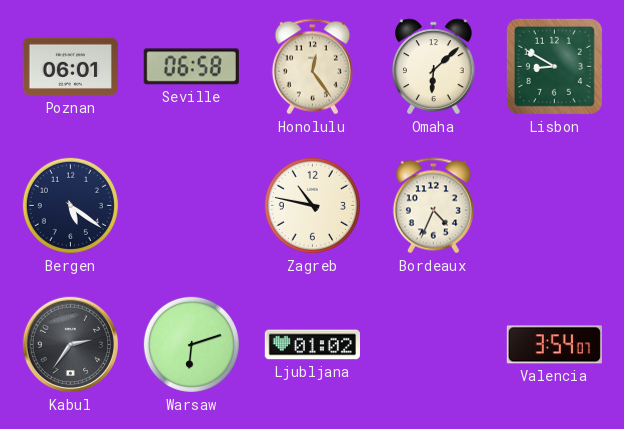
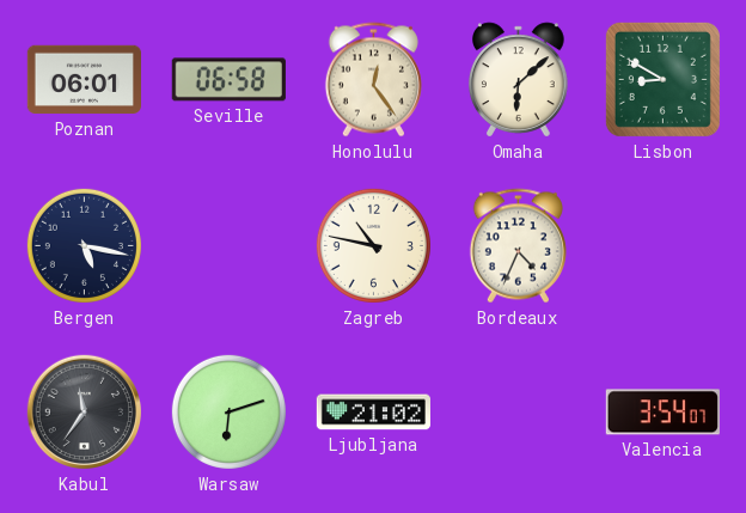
Bergen: 5:21 -> 5:17
Kabul: 2:36 -> 11:36
Ljubljana: 01:02 -> 21:02
